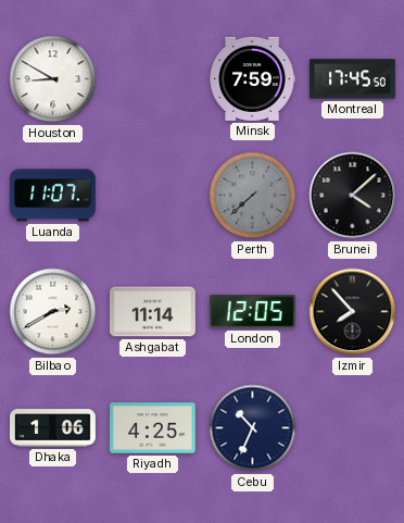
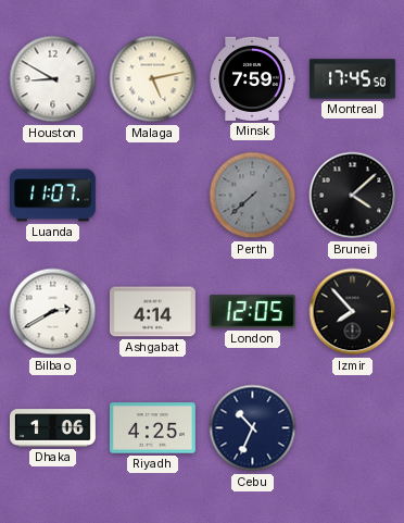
Malaga: none -> 5:13
Ashgabat: 11:14 -> 4:14
